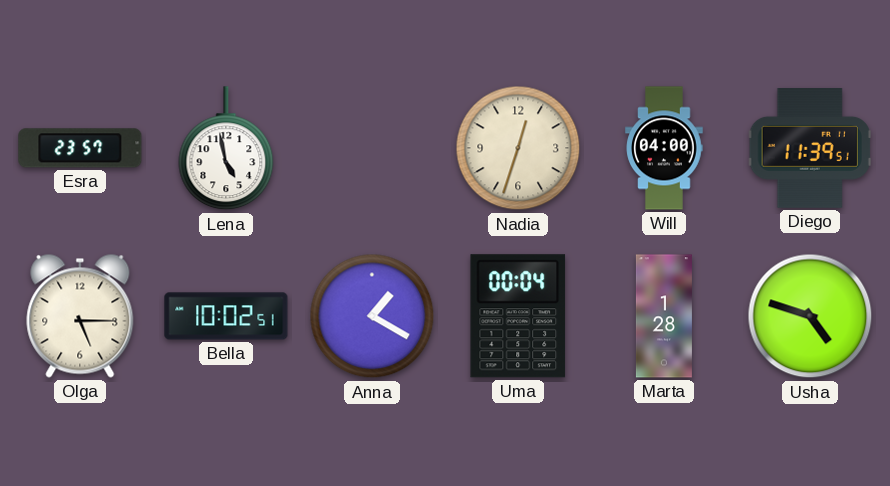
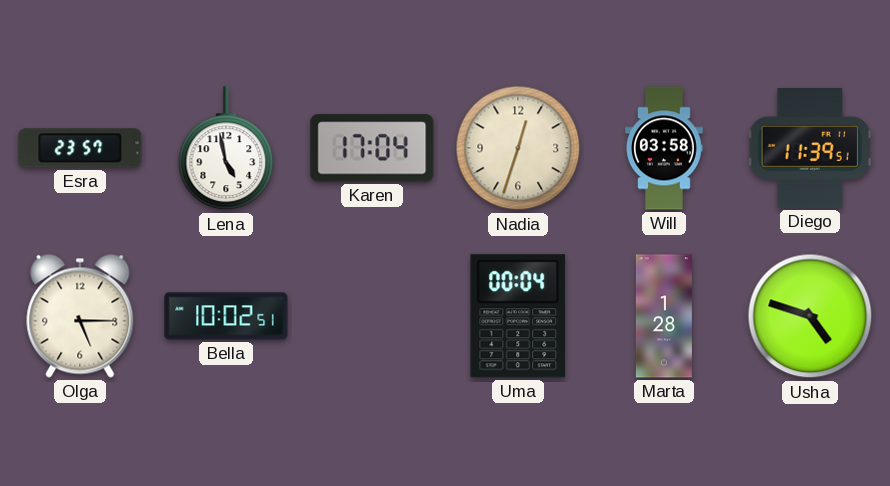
Karen: none -> 17:04
Will: 04:00 -> 03:58
Anna: 1:20 -> none
